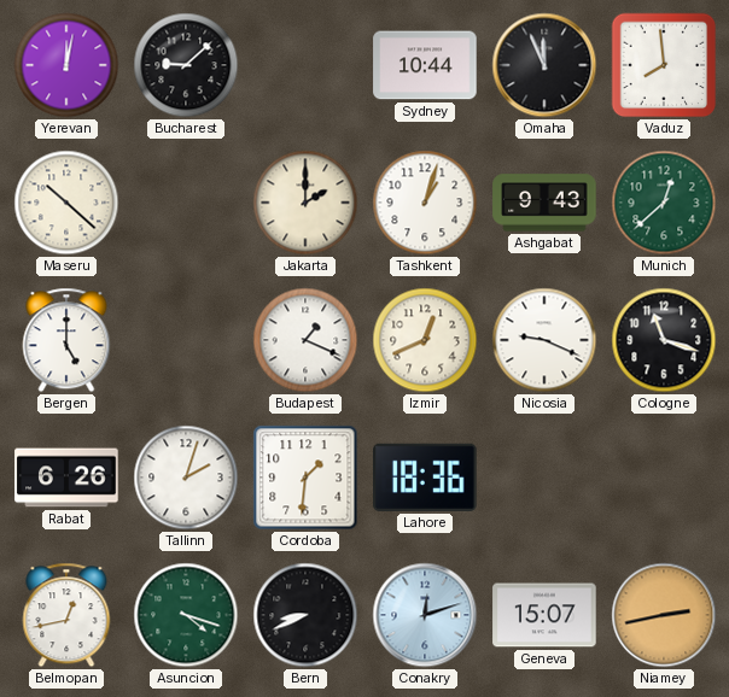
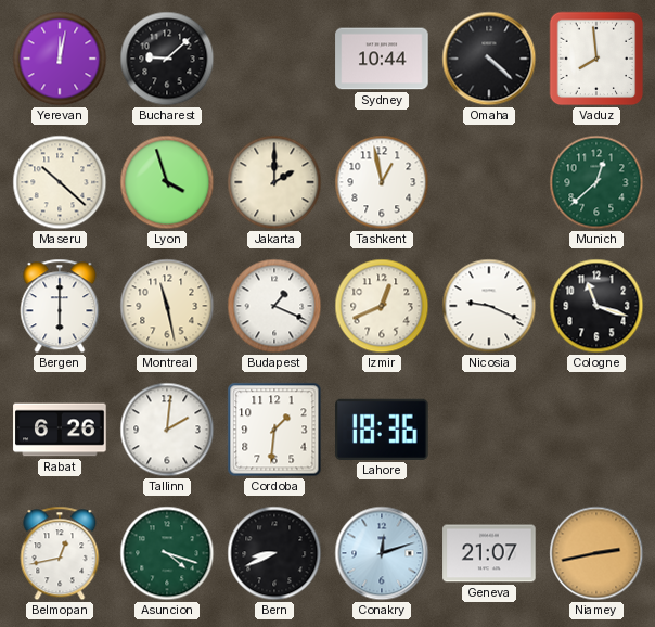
Omaha: 11:56 -> 4:22
Lyon: none -> 3:57
Tashkent: 1:03 -> 12:58
Ashgabat: 9:43 -> none
Bergen: 5:00 -> 6:00
Montreal: none -> 11:28
Tallinn: 2:03 -> 2:01
Geneva: 15:07 -> 21:07
